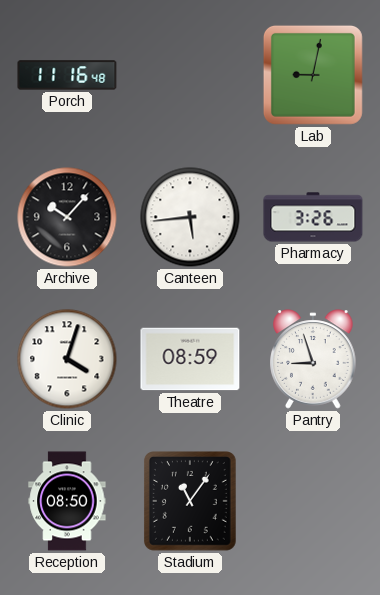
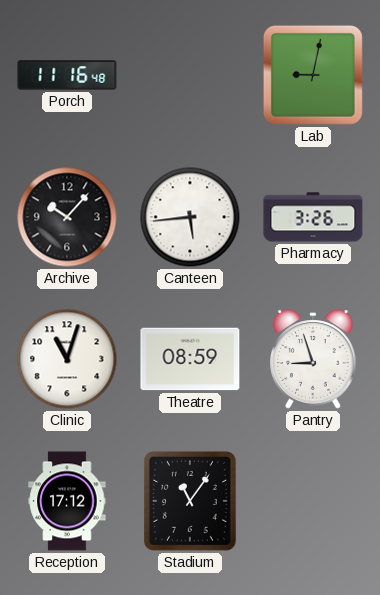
Clinic: 4:03 -> 11:03
Reception: 08:50 -> 17:12
